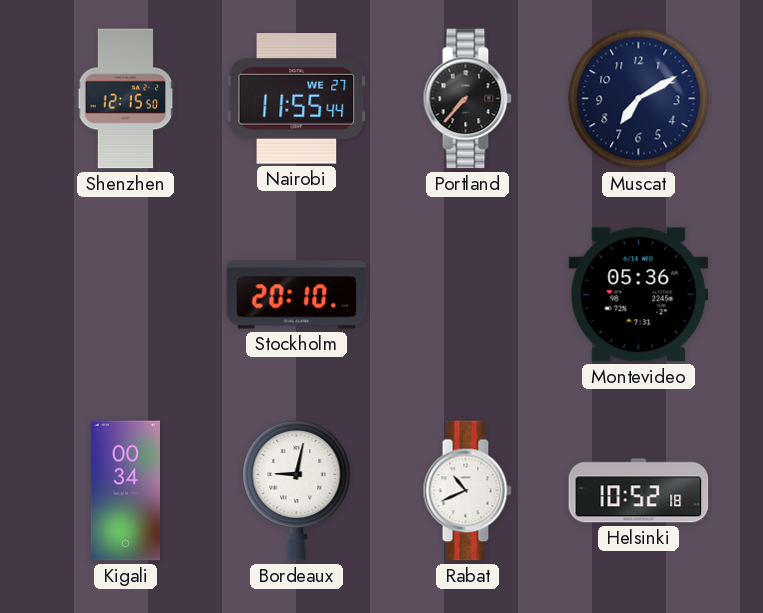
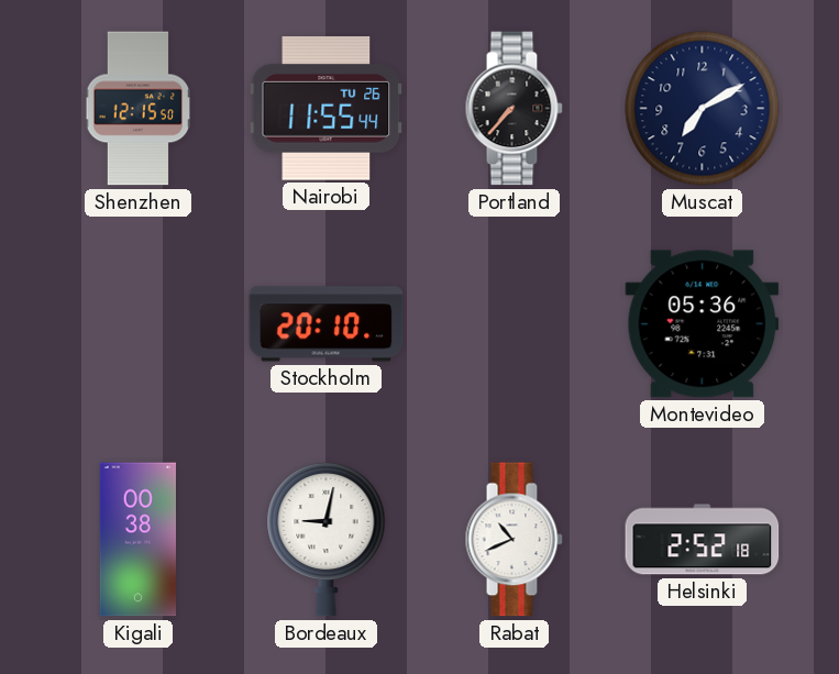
Nairobi date: WE 27 -> TU 26
Kigali: 00:34 -> 00:38
Helsinki: 10:52 -> 2:52
